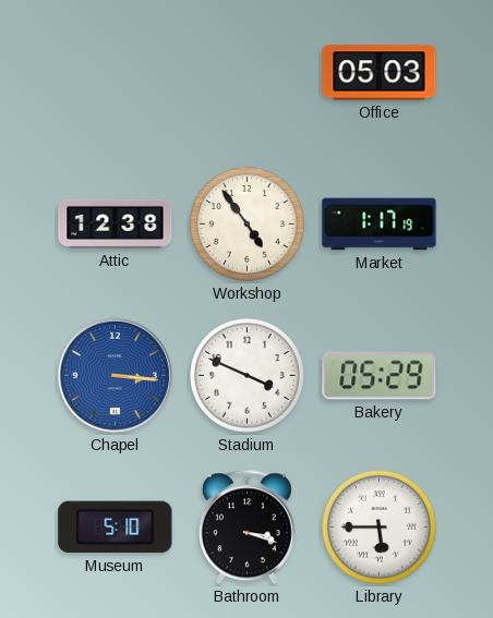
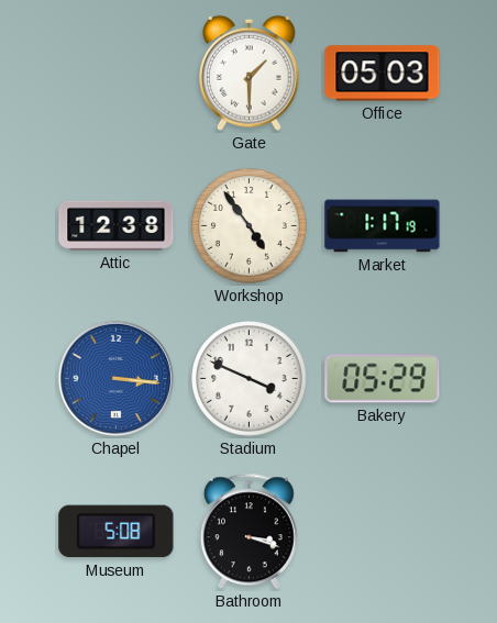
Gate: none -> 1:30
Museum: 5:10 -> 5:08
Library: 5:45 -> none
